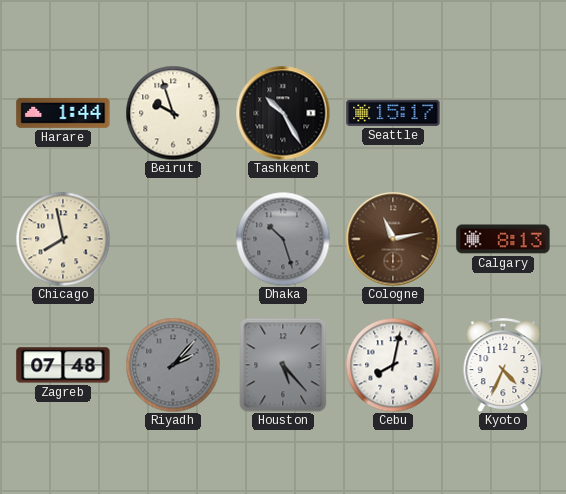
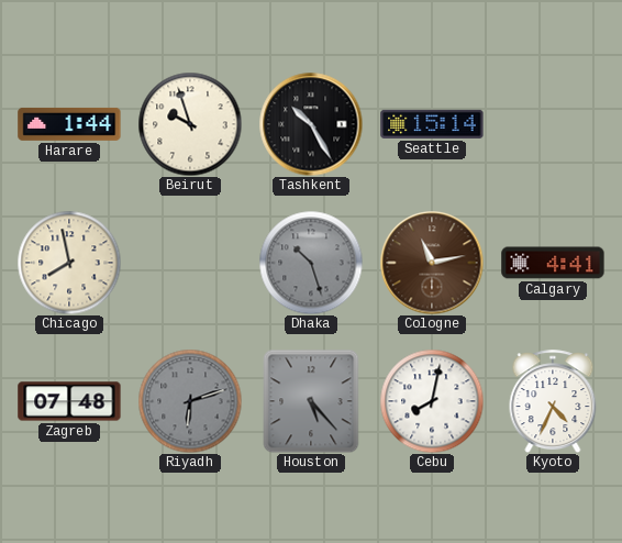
Seattle: 15:17 -> 15:14
Calgary: 8:13 -> 4:41
Riyadh: 2:07 -> 6:12
